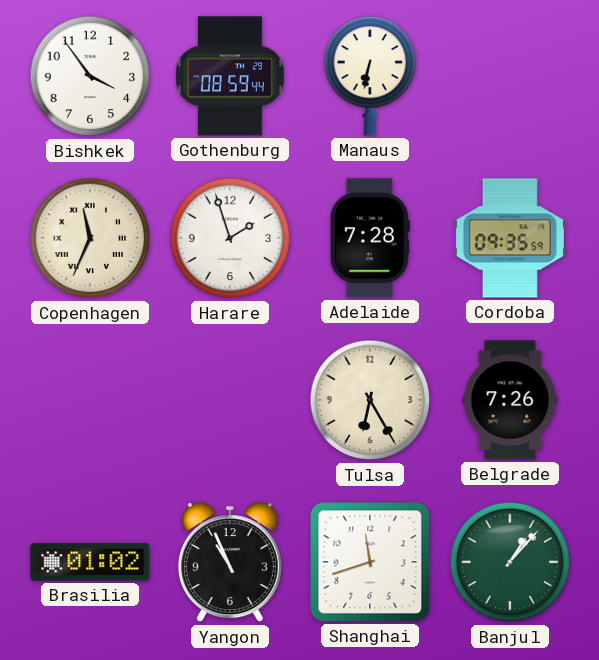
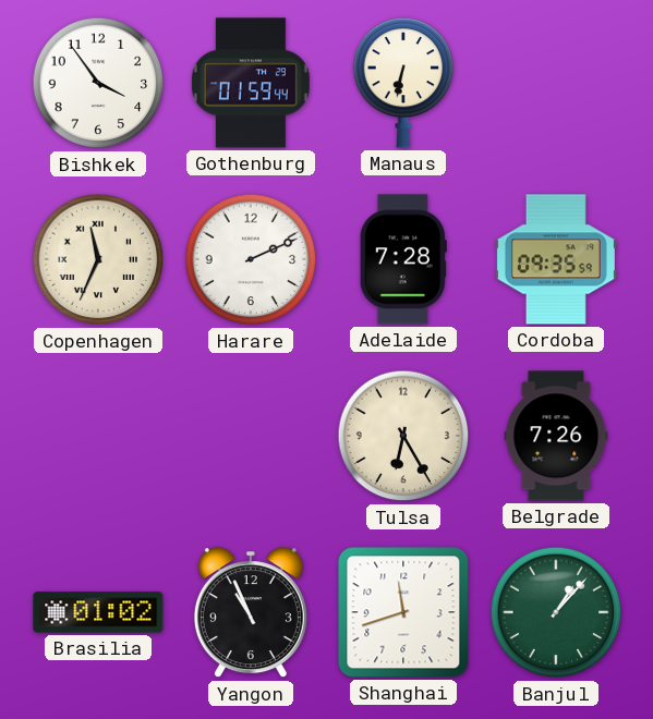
Gothenburg: 08:59 -> 01:59
Harare: 1:57 -> 2:11
